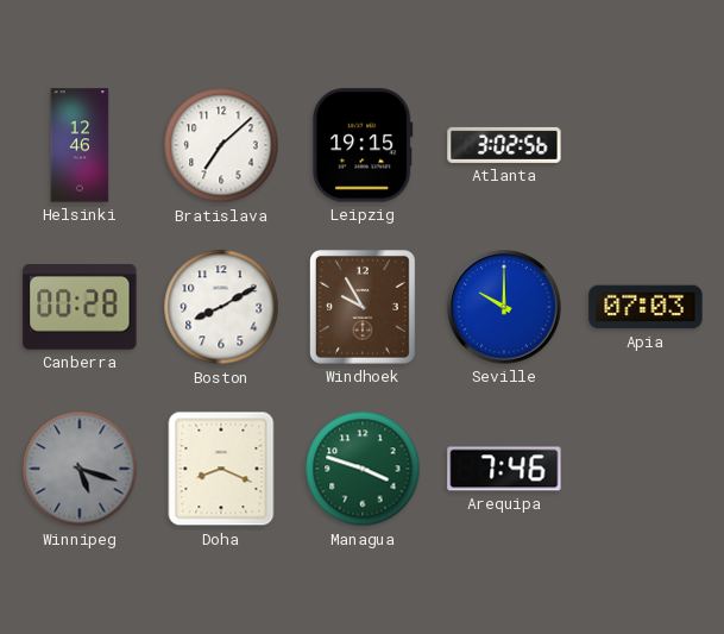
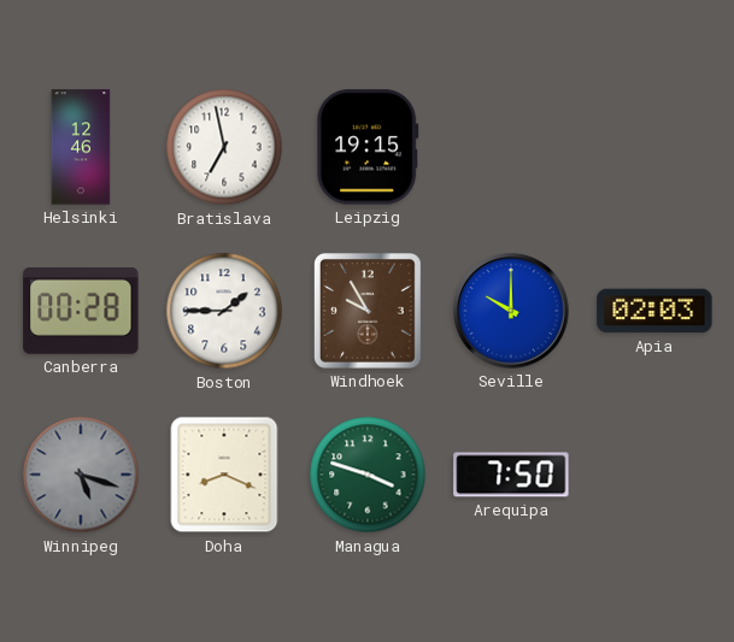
Bratislava: 7:08 -> 6:58
Atlanta: 3:02 -> none
Boston: 8:10 -> 1:45
Apia: 07:03 -> 02:03
Arequipa: 7:46 -> 7:50
